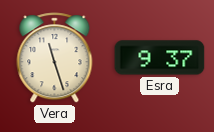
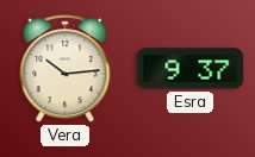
Vera: 11:27 -> 10:14
